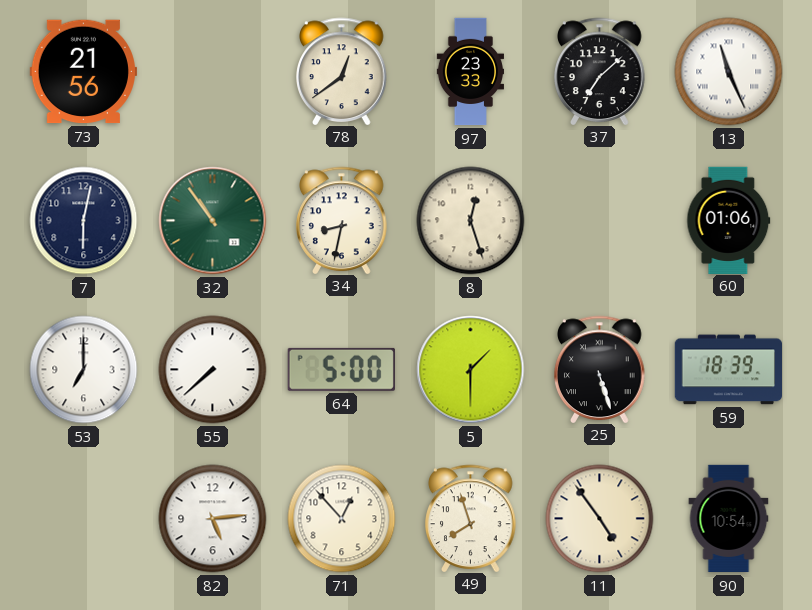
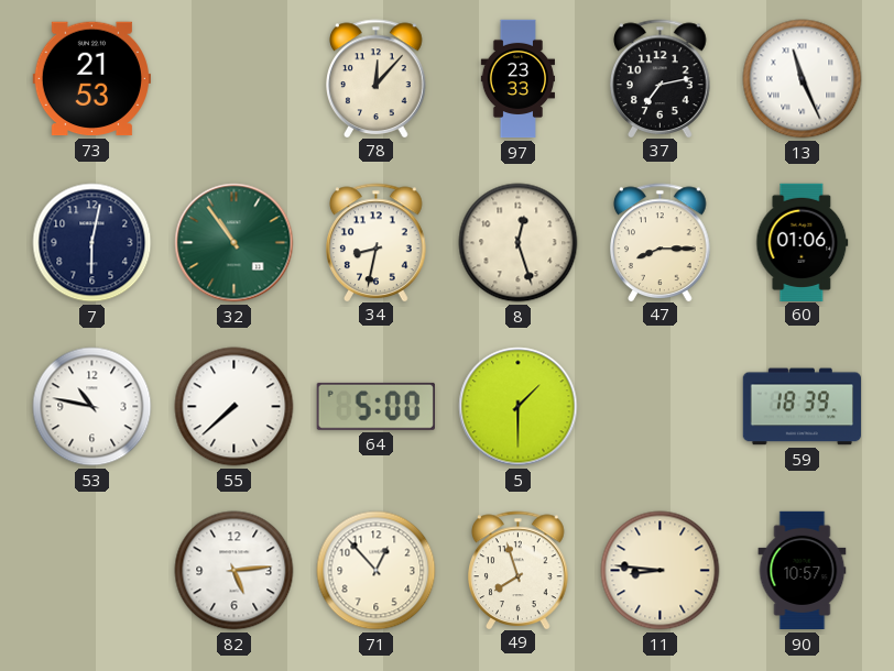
73: 21:56 -> 21:53
78: 12:39 -> 12:07
37: 7:08 -> 7:13
47: none -> 8:15
53: 7:00 -> 10:47
25: 5:27 -> none
11: 4:54 -> 8:46
90: 10:54 -> 10:57
